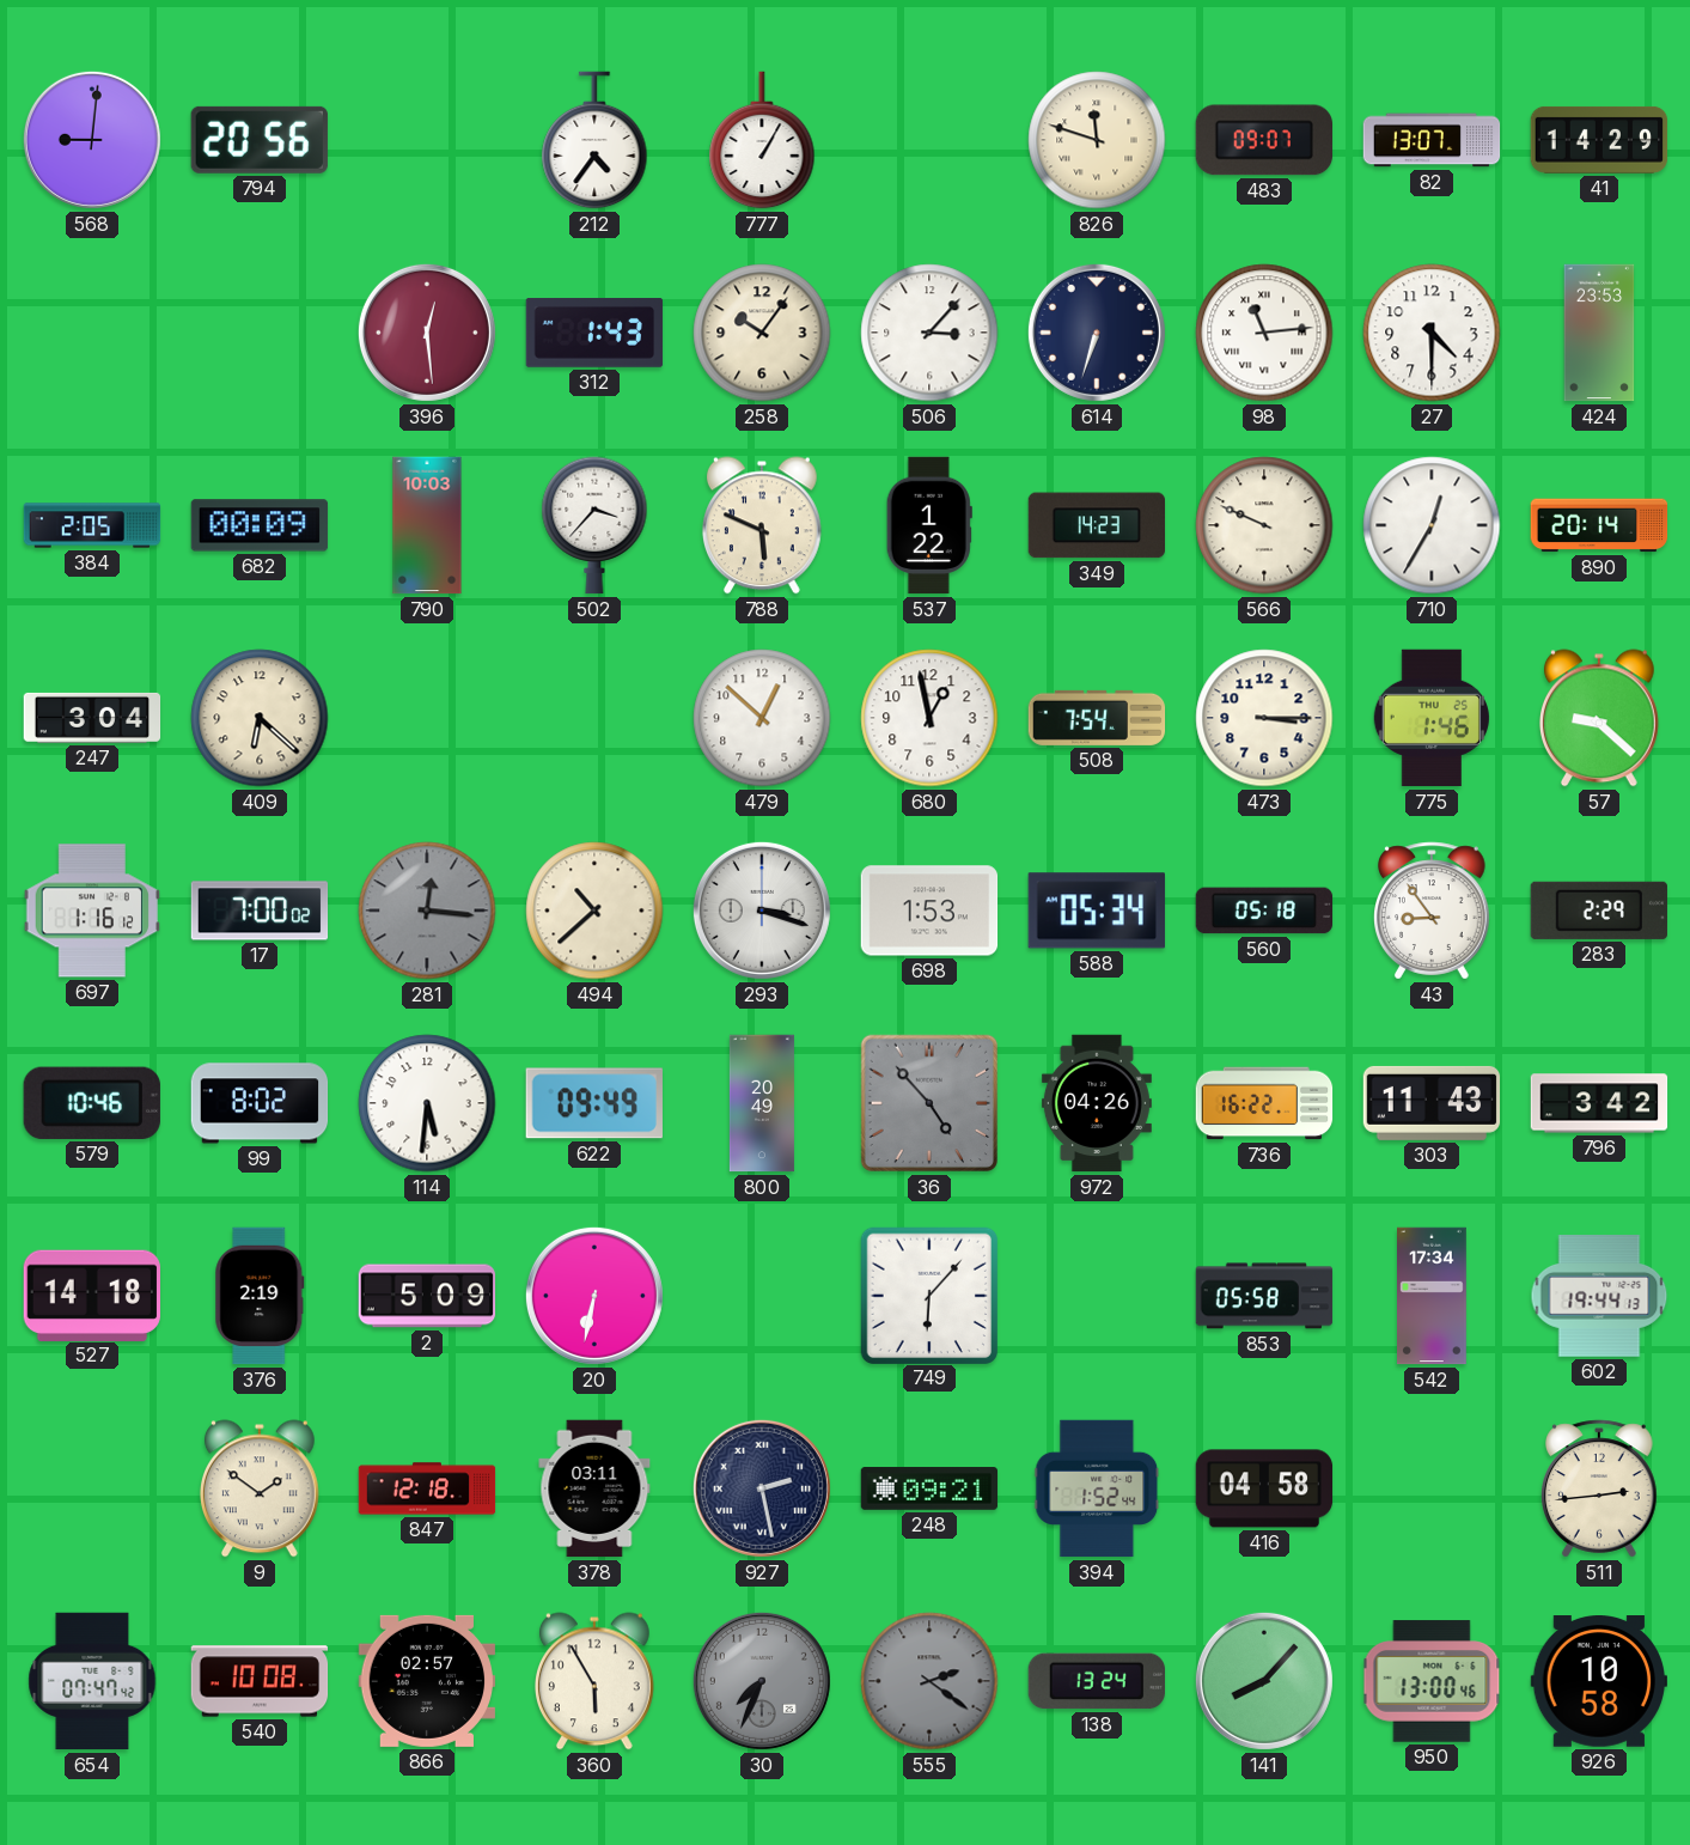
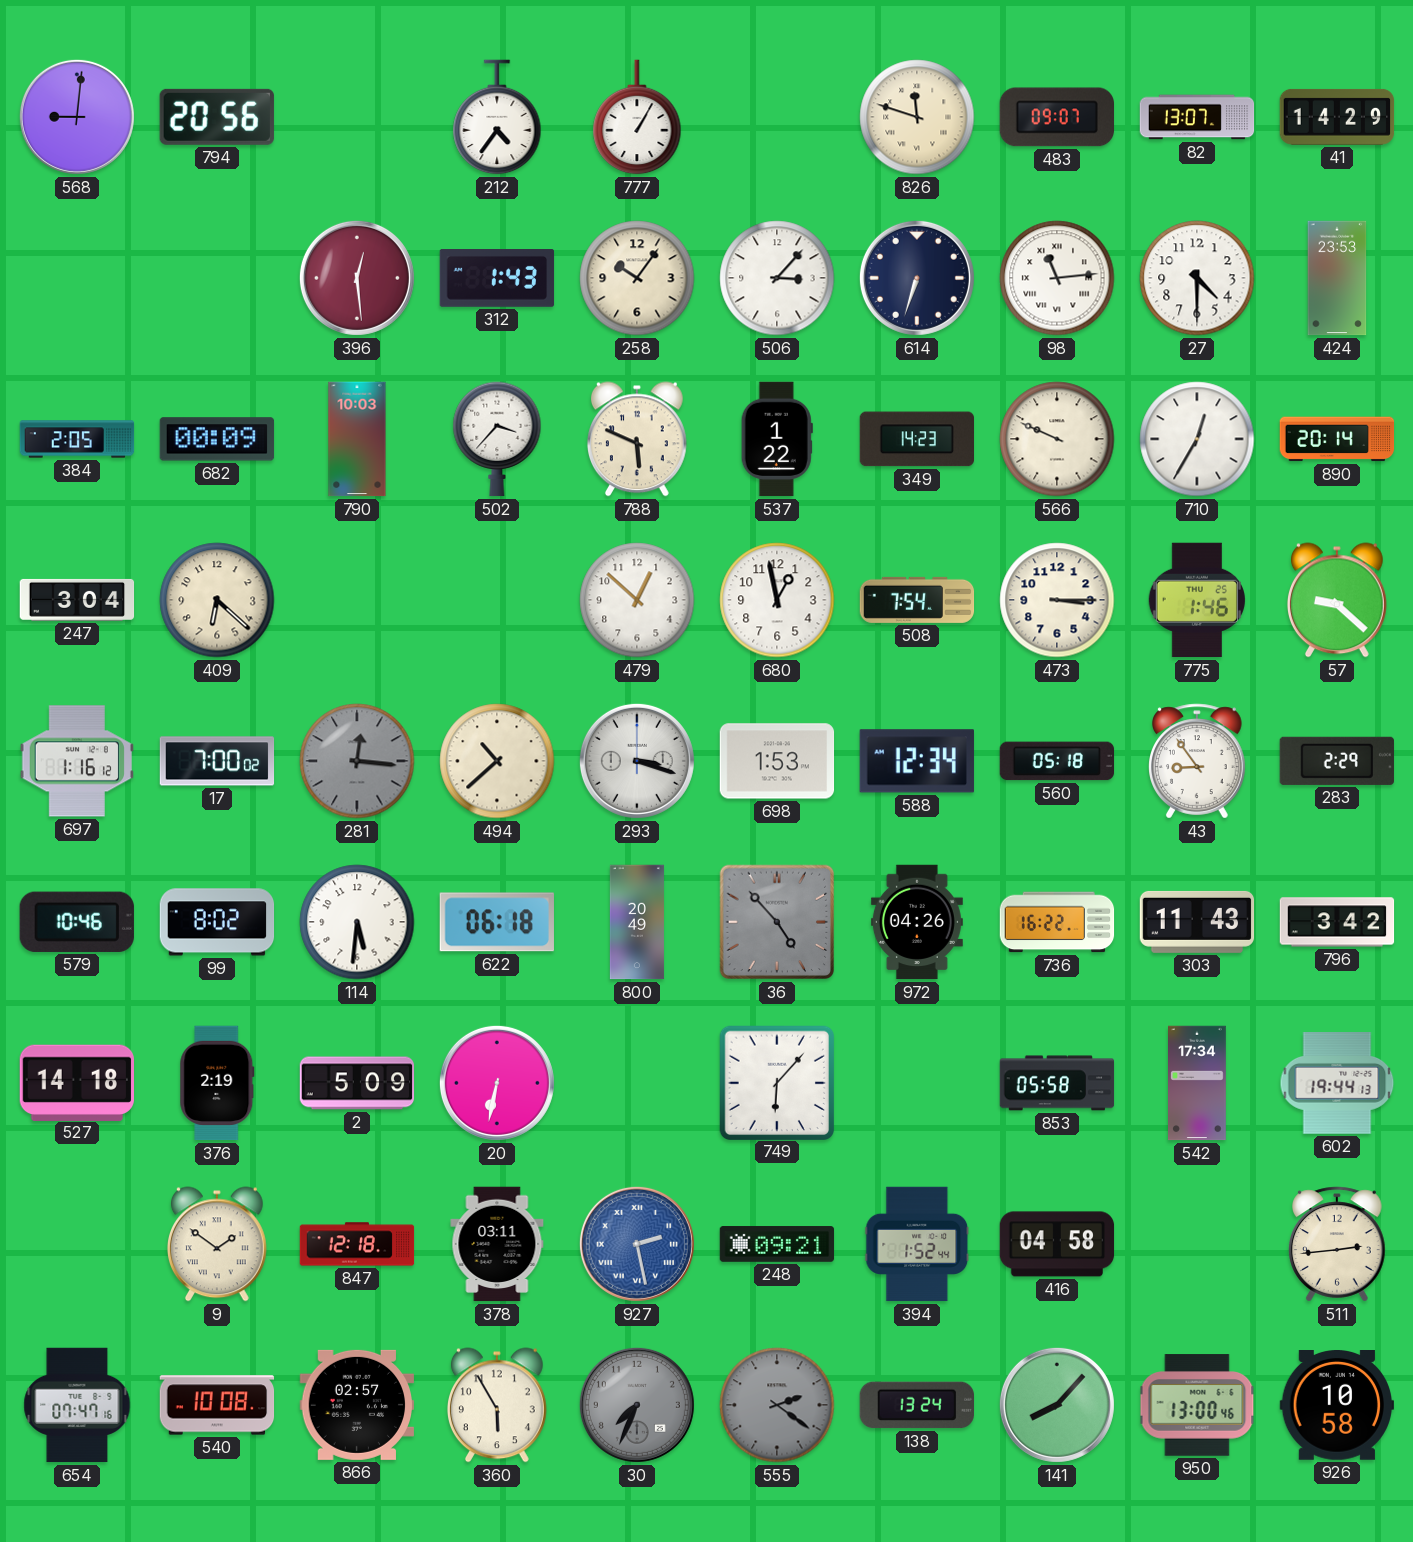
588: 05:34 -> 12:34
622: 09:49 -> 06:18
927 dial: navy -> blue
654: 07:47:42 -> 07:47:16
